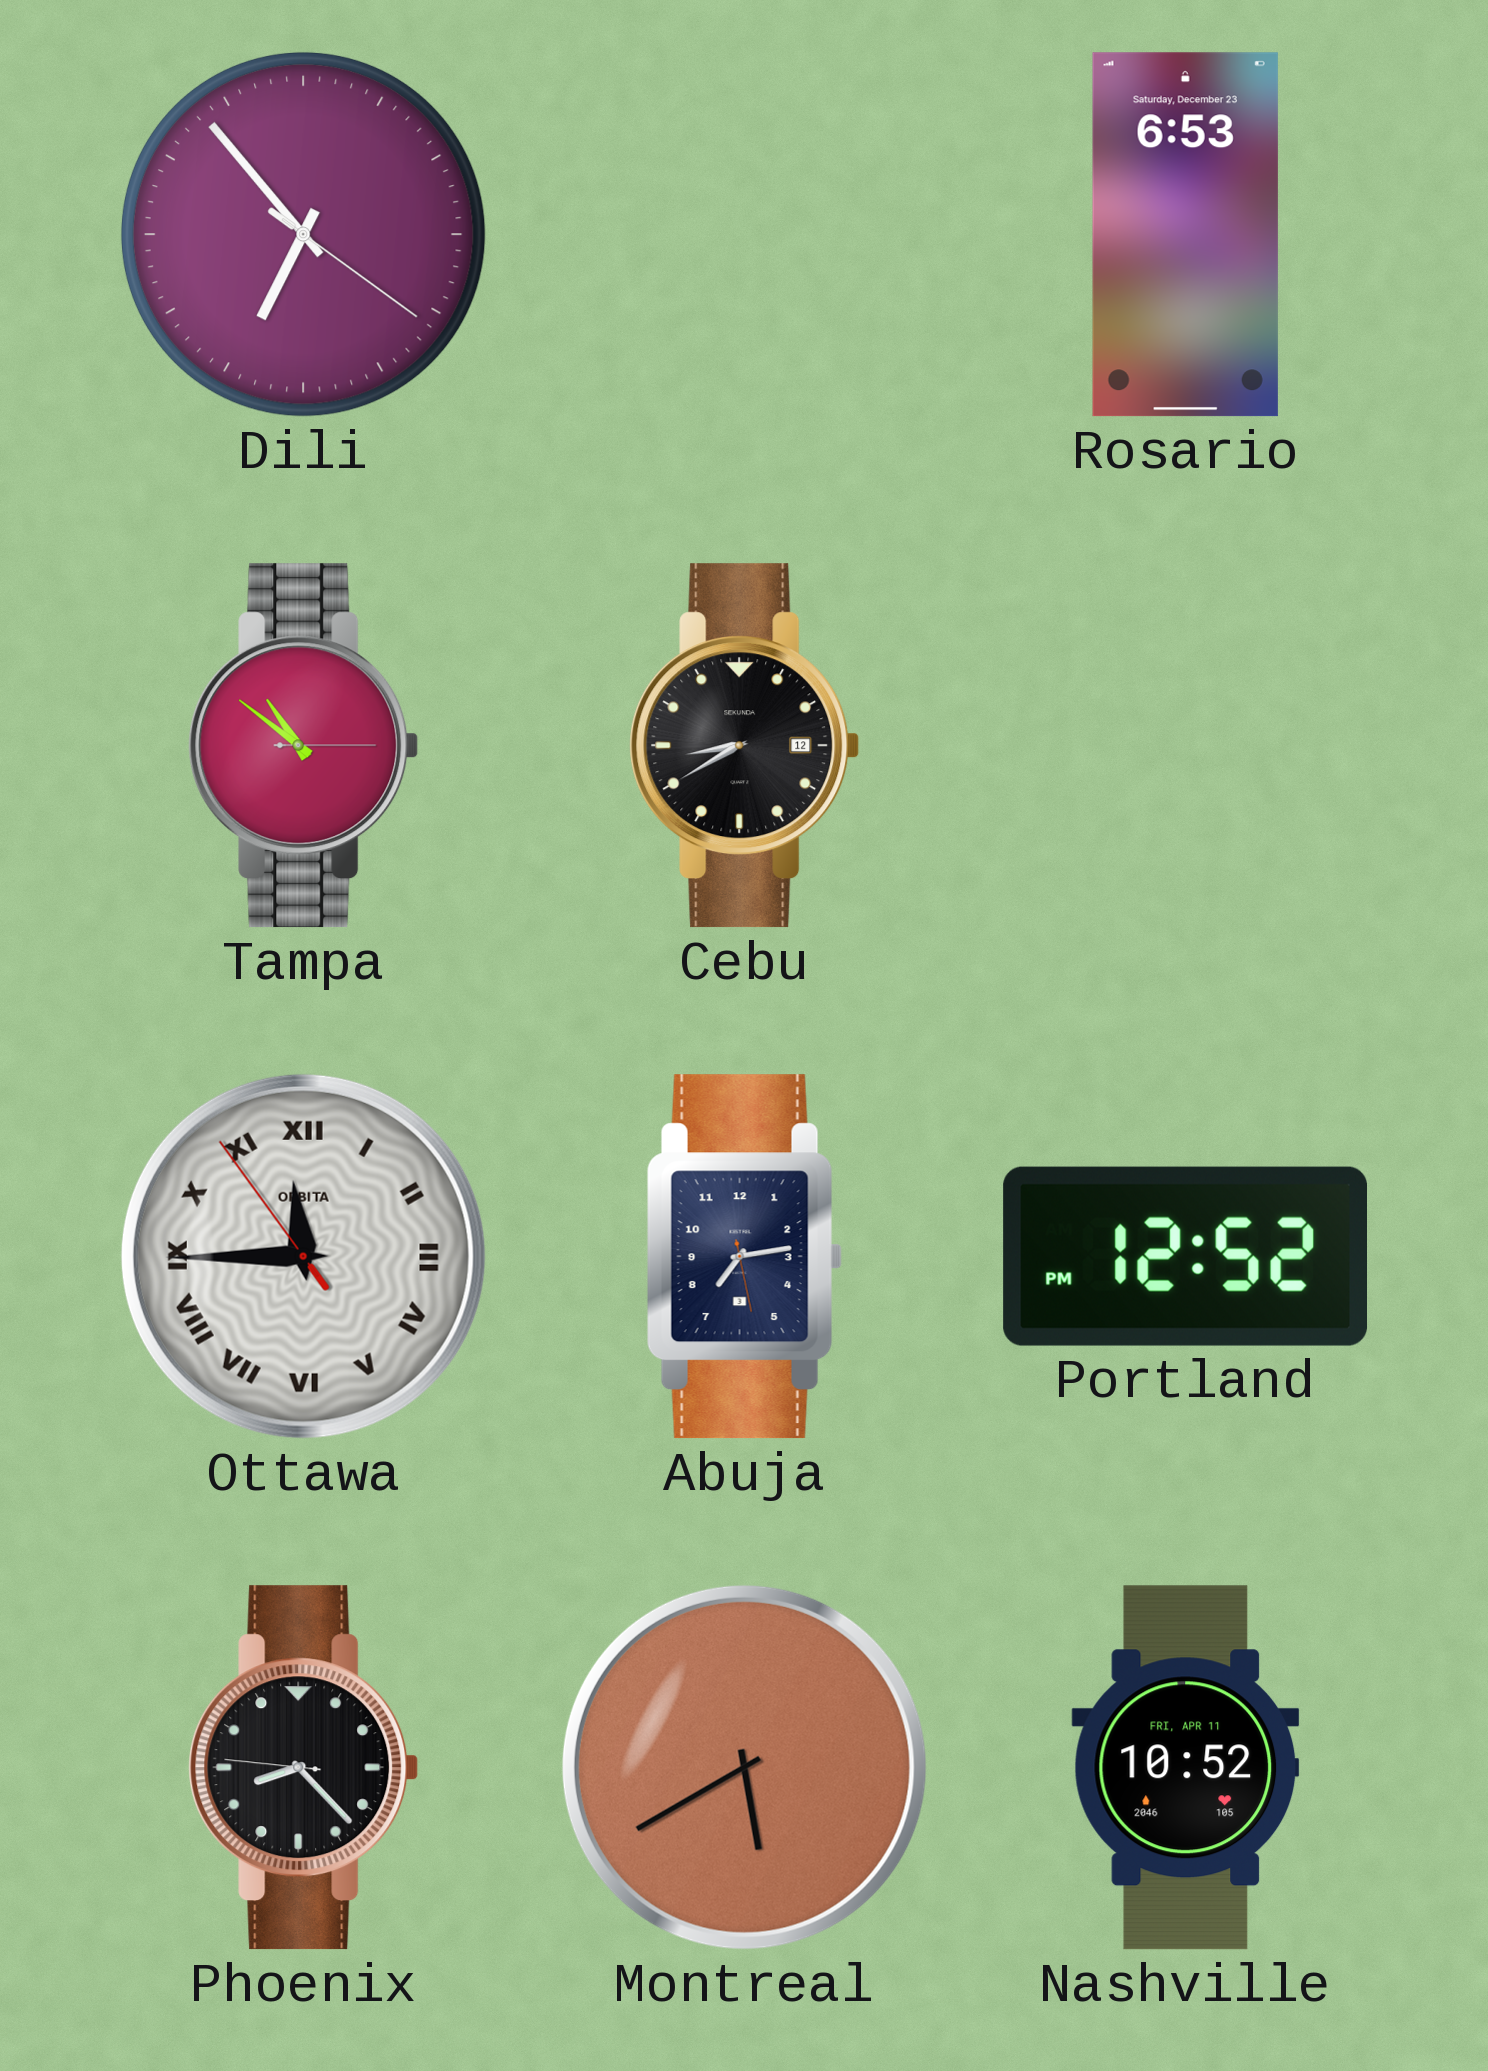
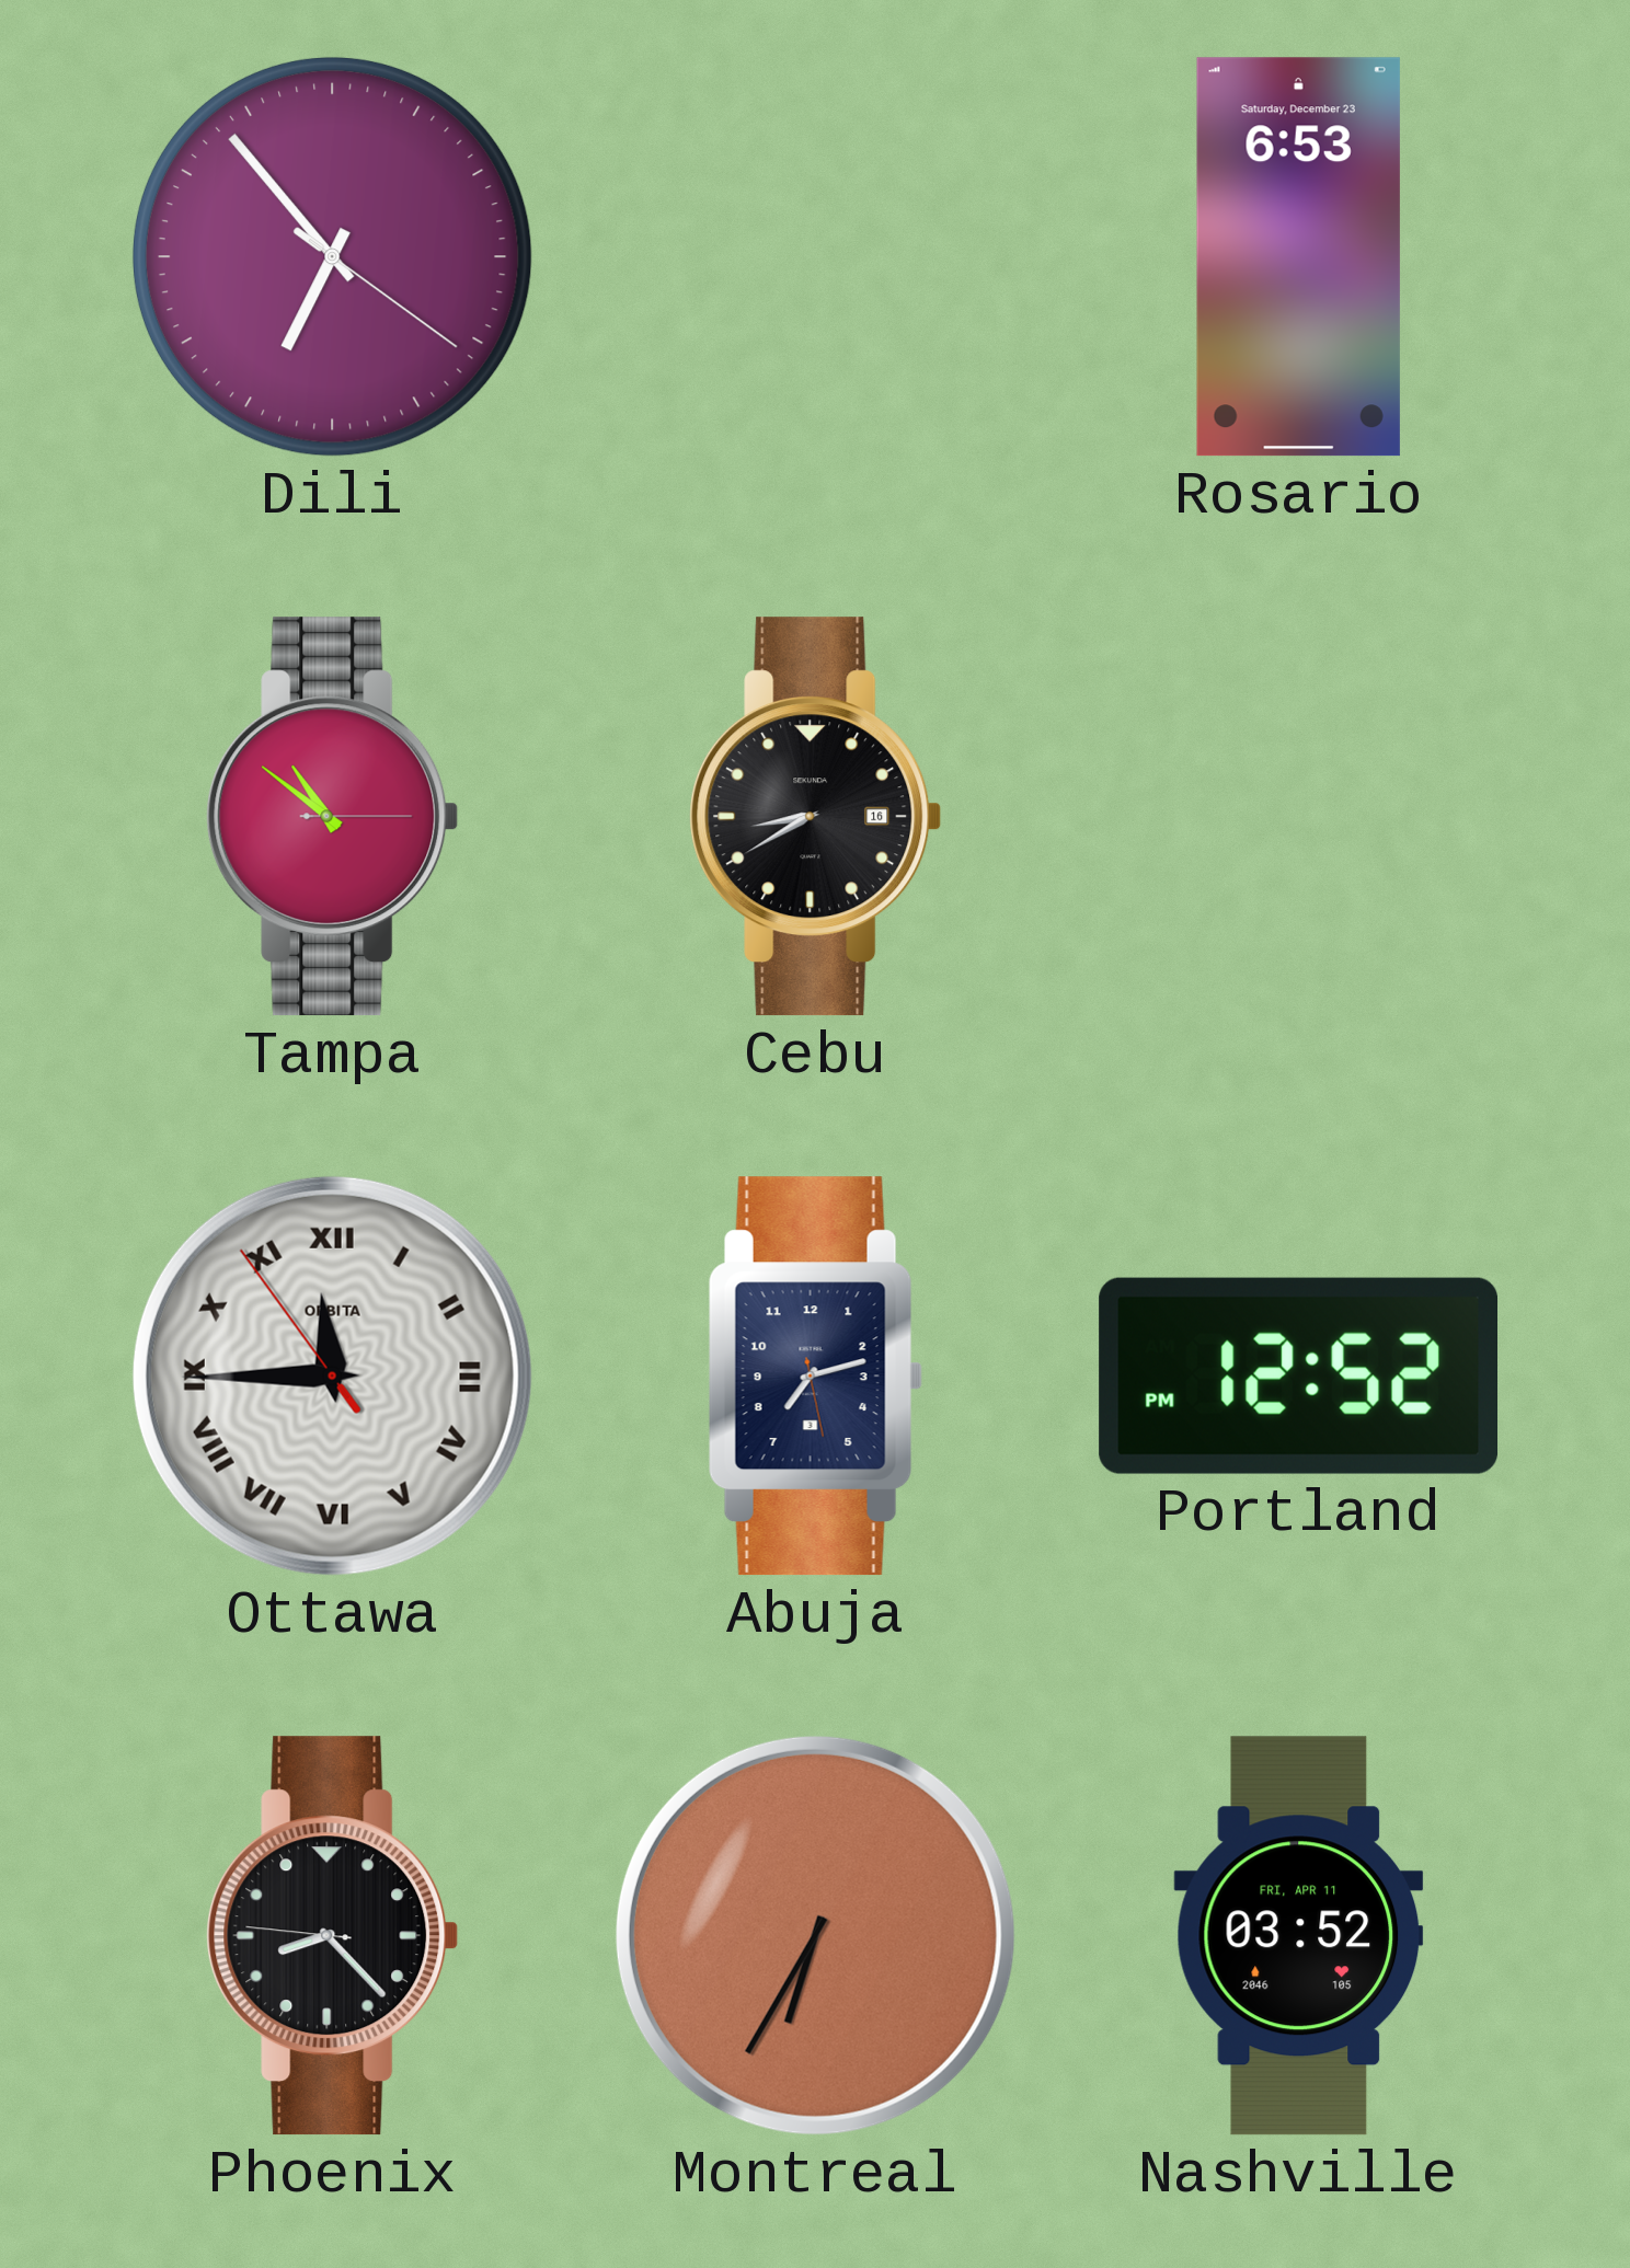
Cebu date: 12 -> 16
Abuja: 7:13 -> 7:12
Montreal: 5:40 -> 6:35
Nashville: 10:52 -> 03:52
